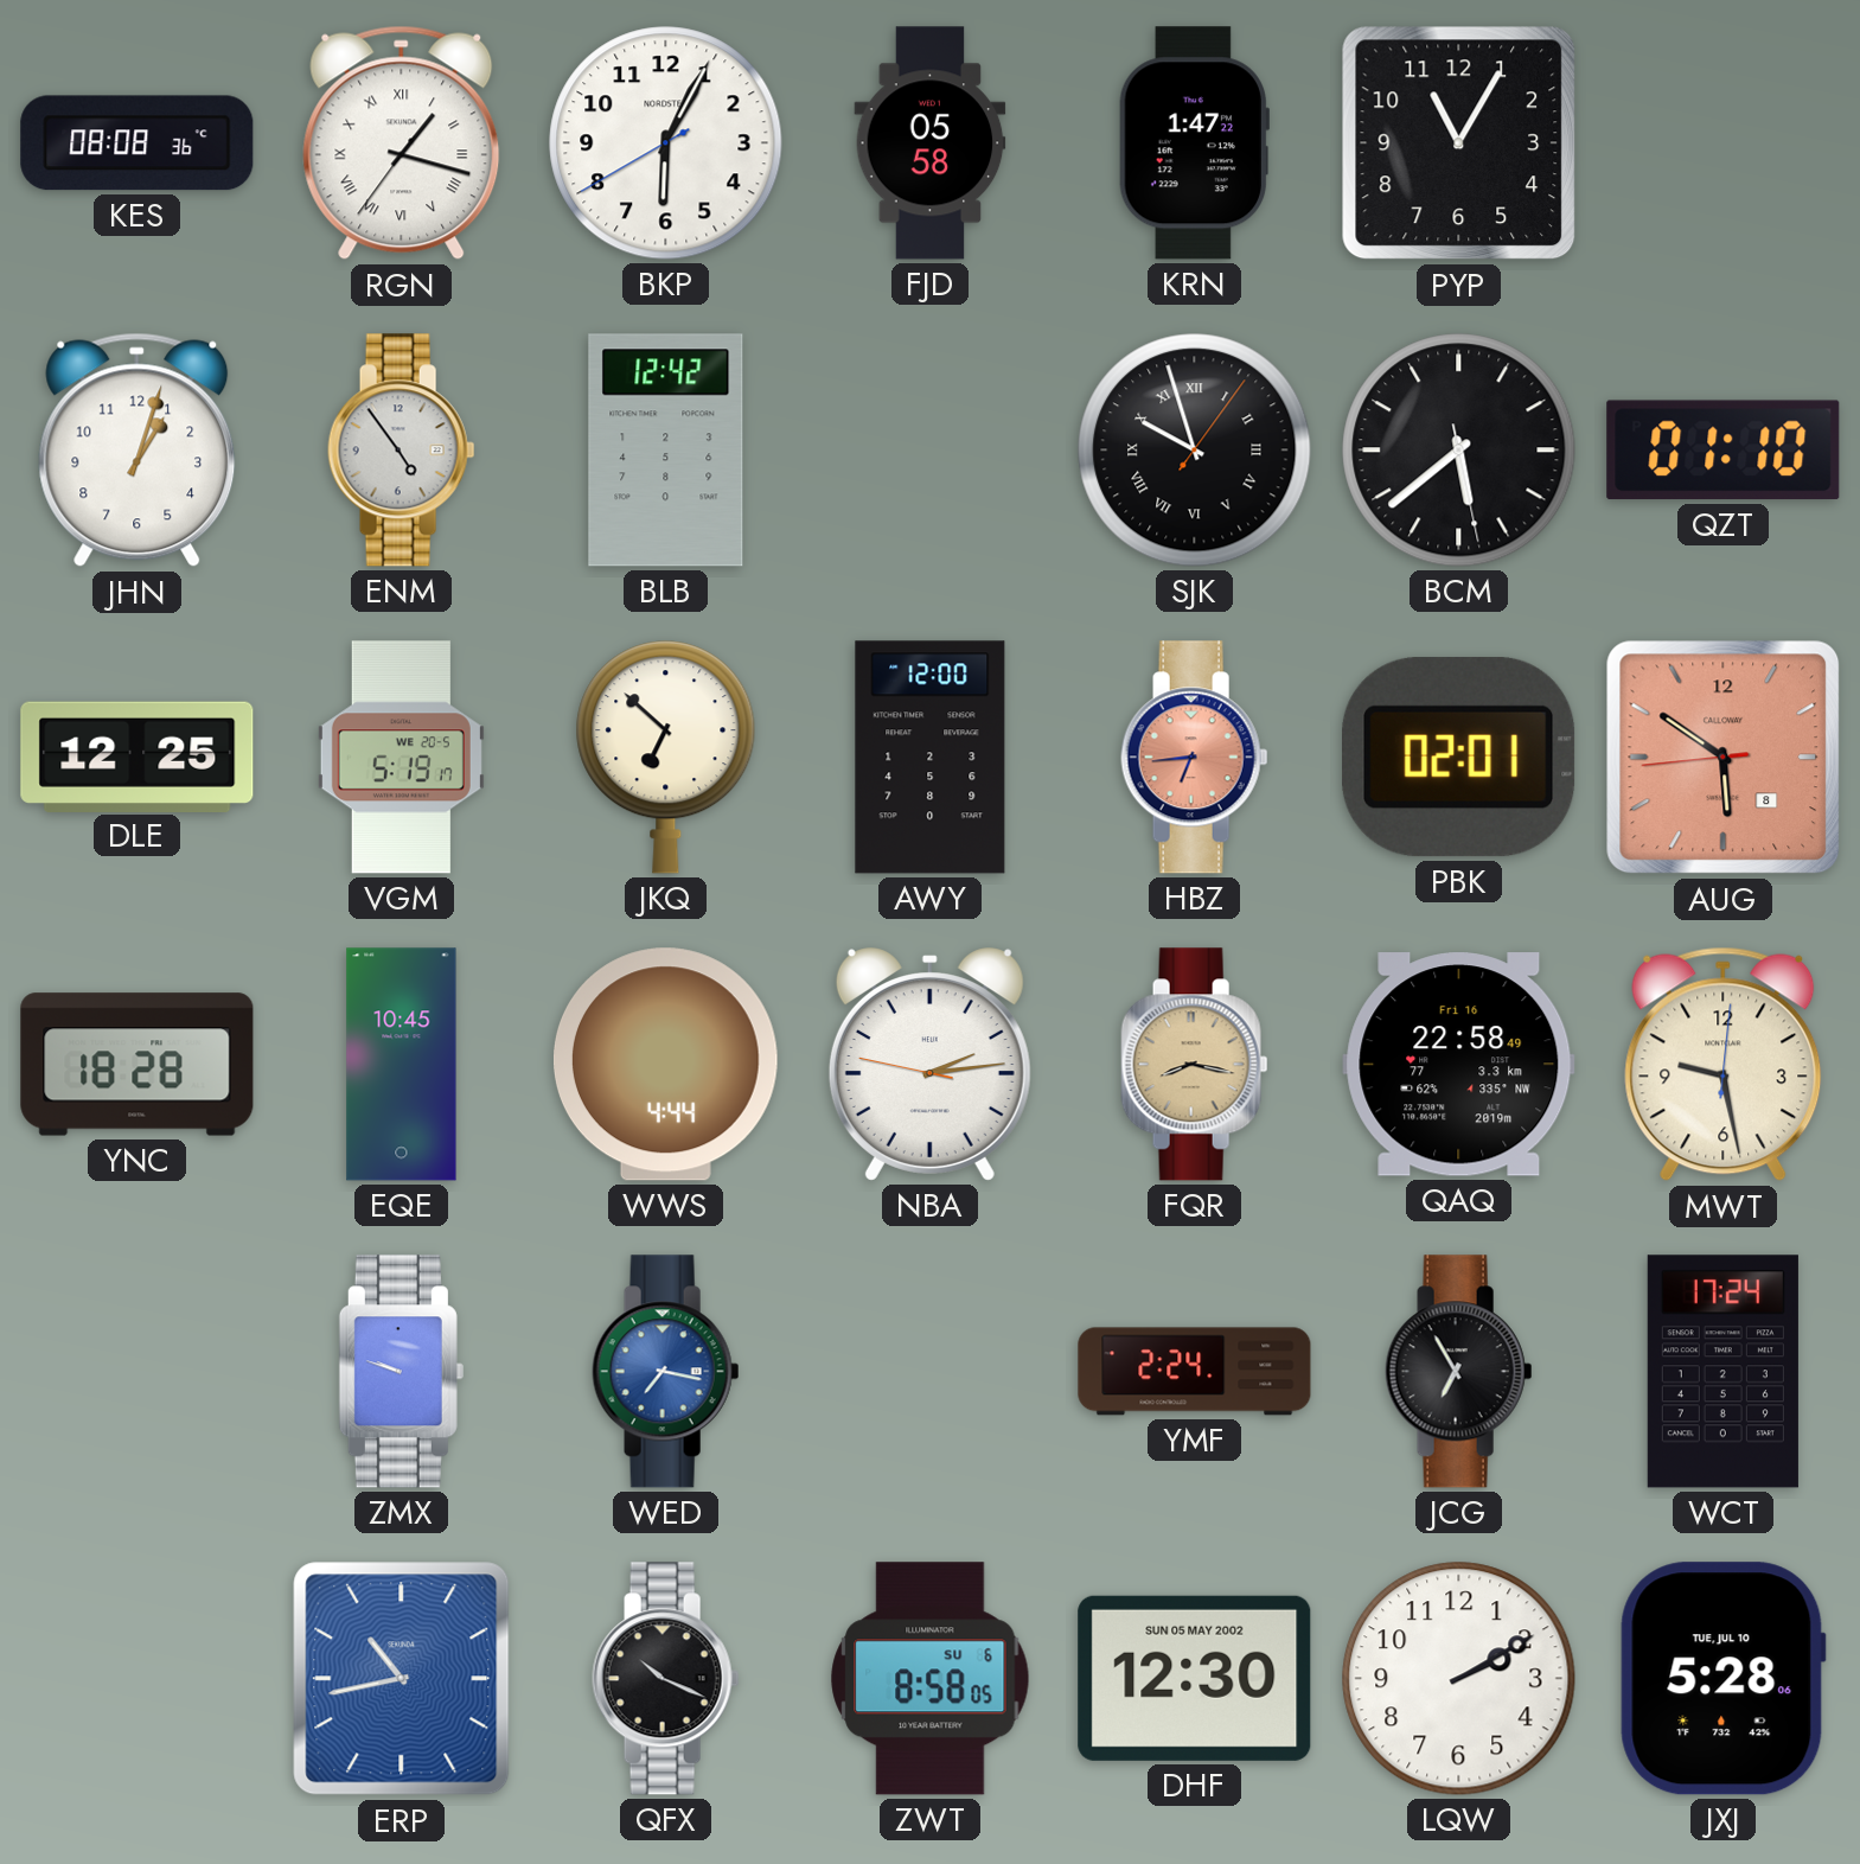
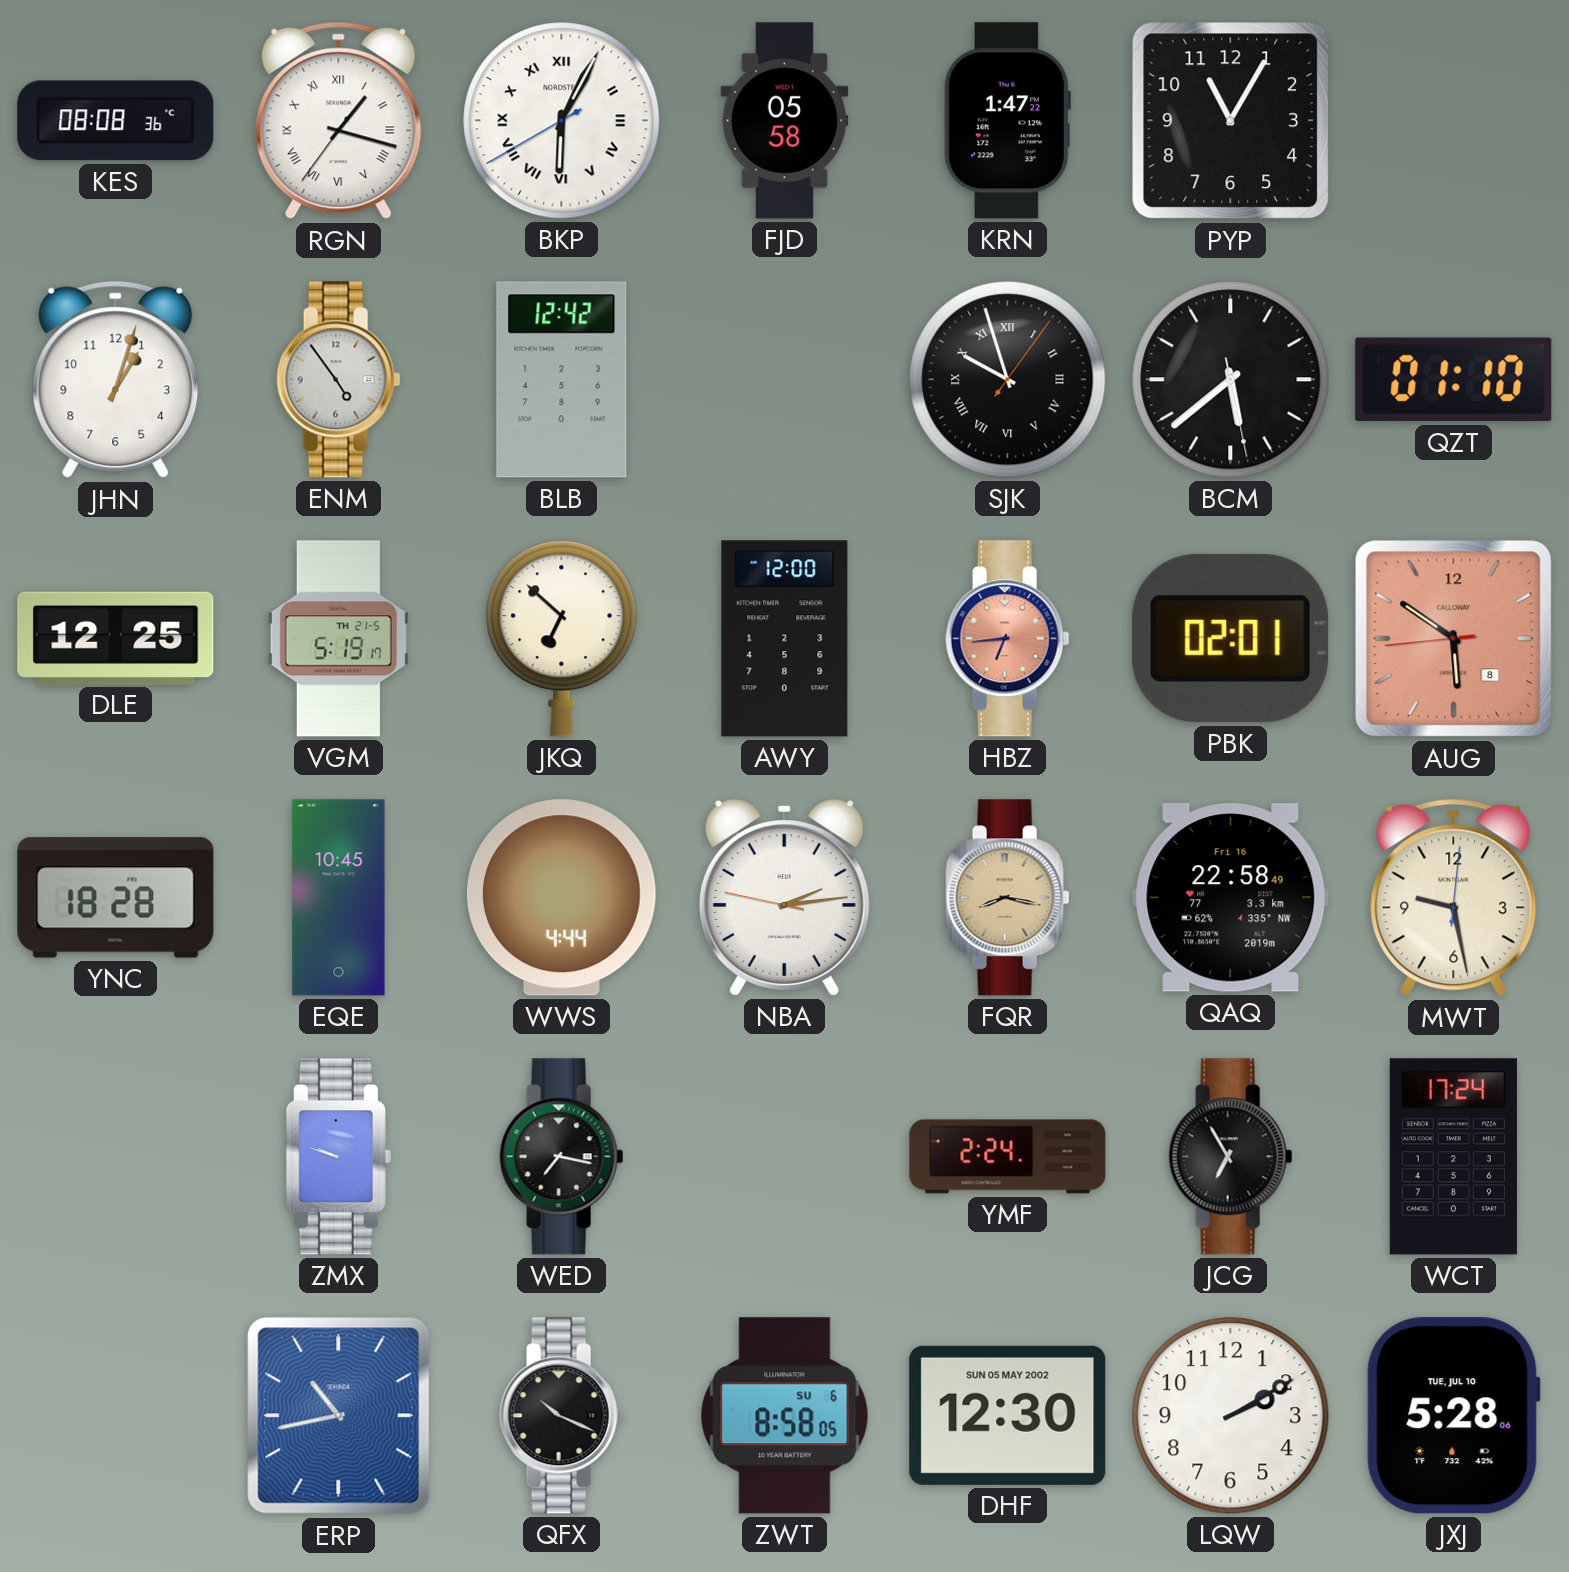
BKP numerals: Arabic -> Roman
VGM date: WE 20-5 -> TH 21-5
WED dial: blue -> black
